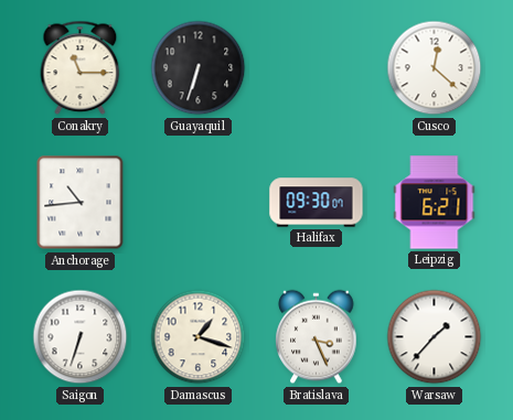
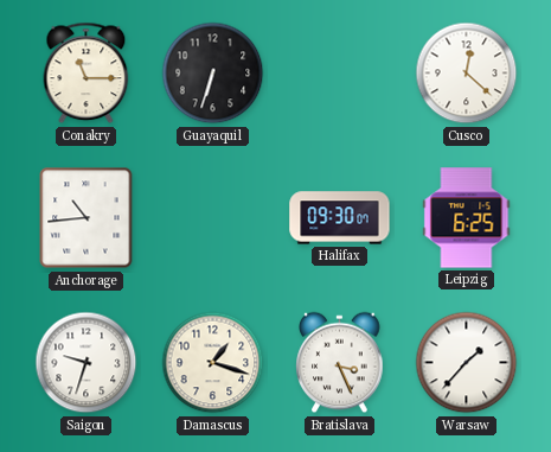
Leipzig: 6:21 -> 6:25
Saigon: 6:33 -> 9:33
